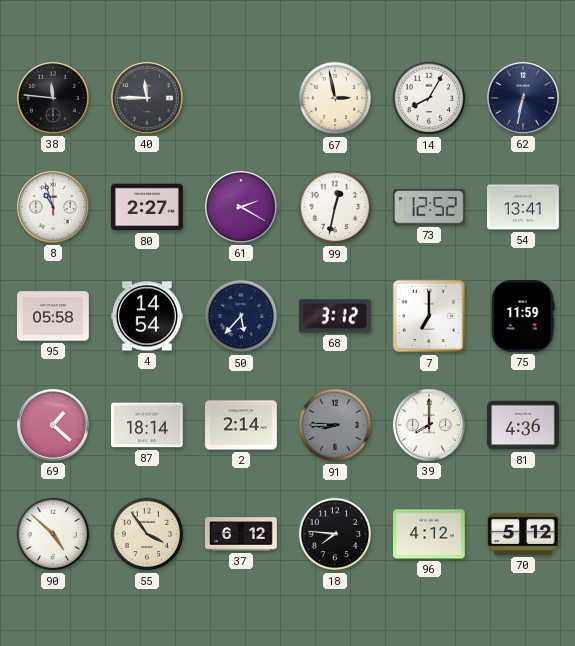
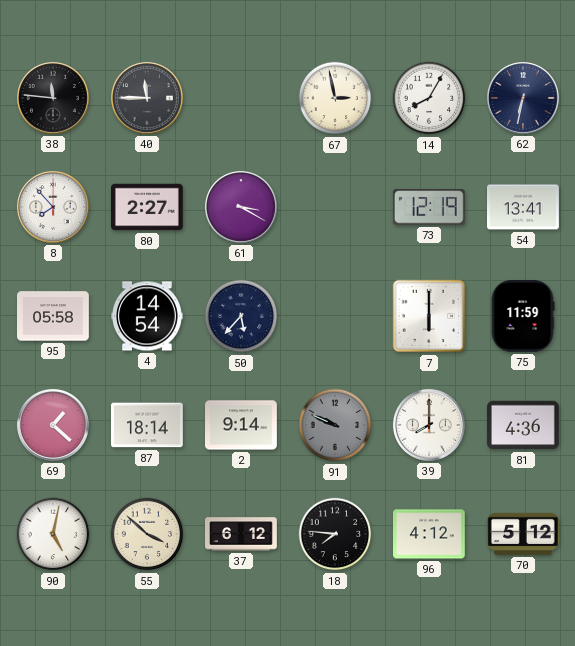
8: 10:57 -> 7:53
61: 2:20 -> 3:20
99: 12:32 -> none
73: 12:52 -> 12:19
68: 3:12 -> none
7: 7:00 -> 6:00
2: 2:14 -> 9:14
91: 8:45 -> 9:49
90: 4:52 -> 5:02
55: 3:54 -> 3:52
